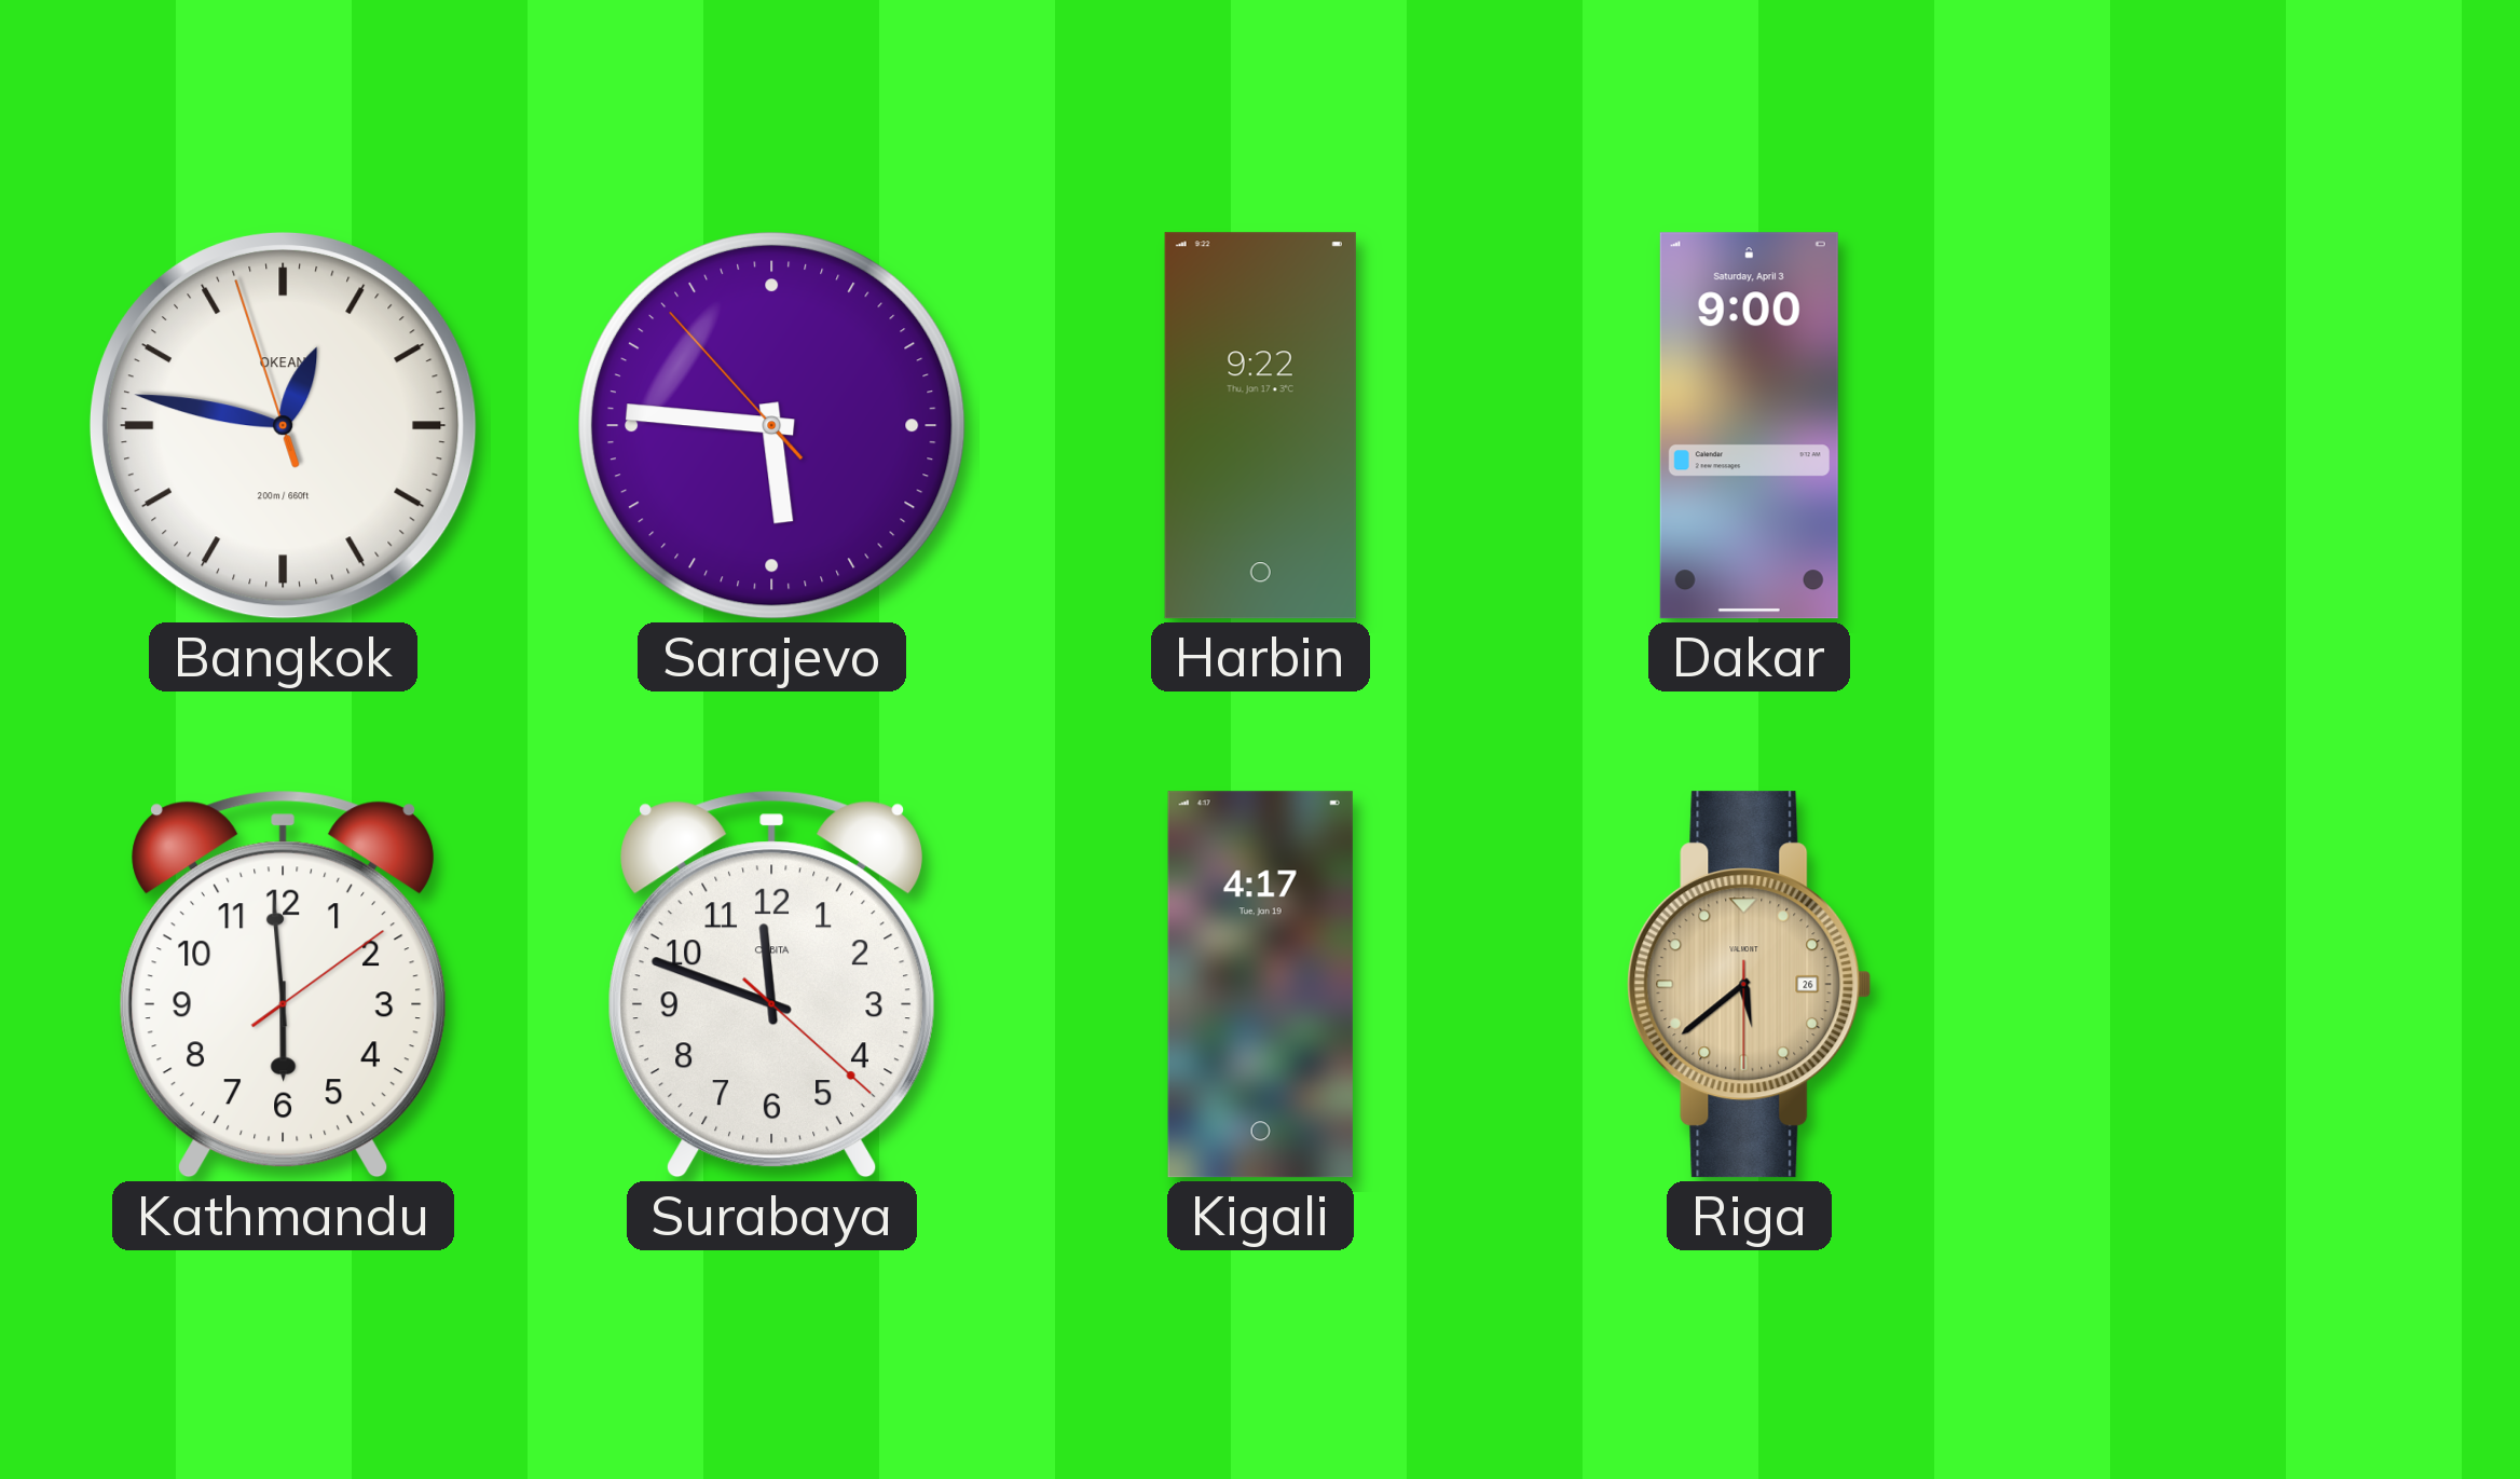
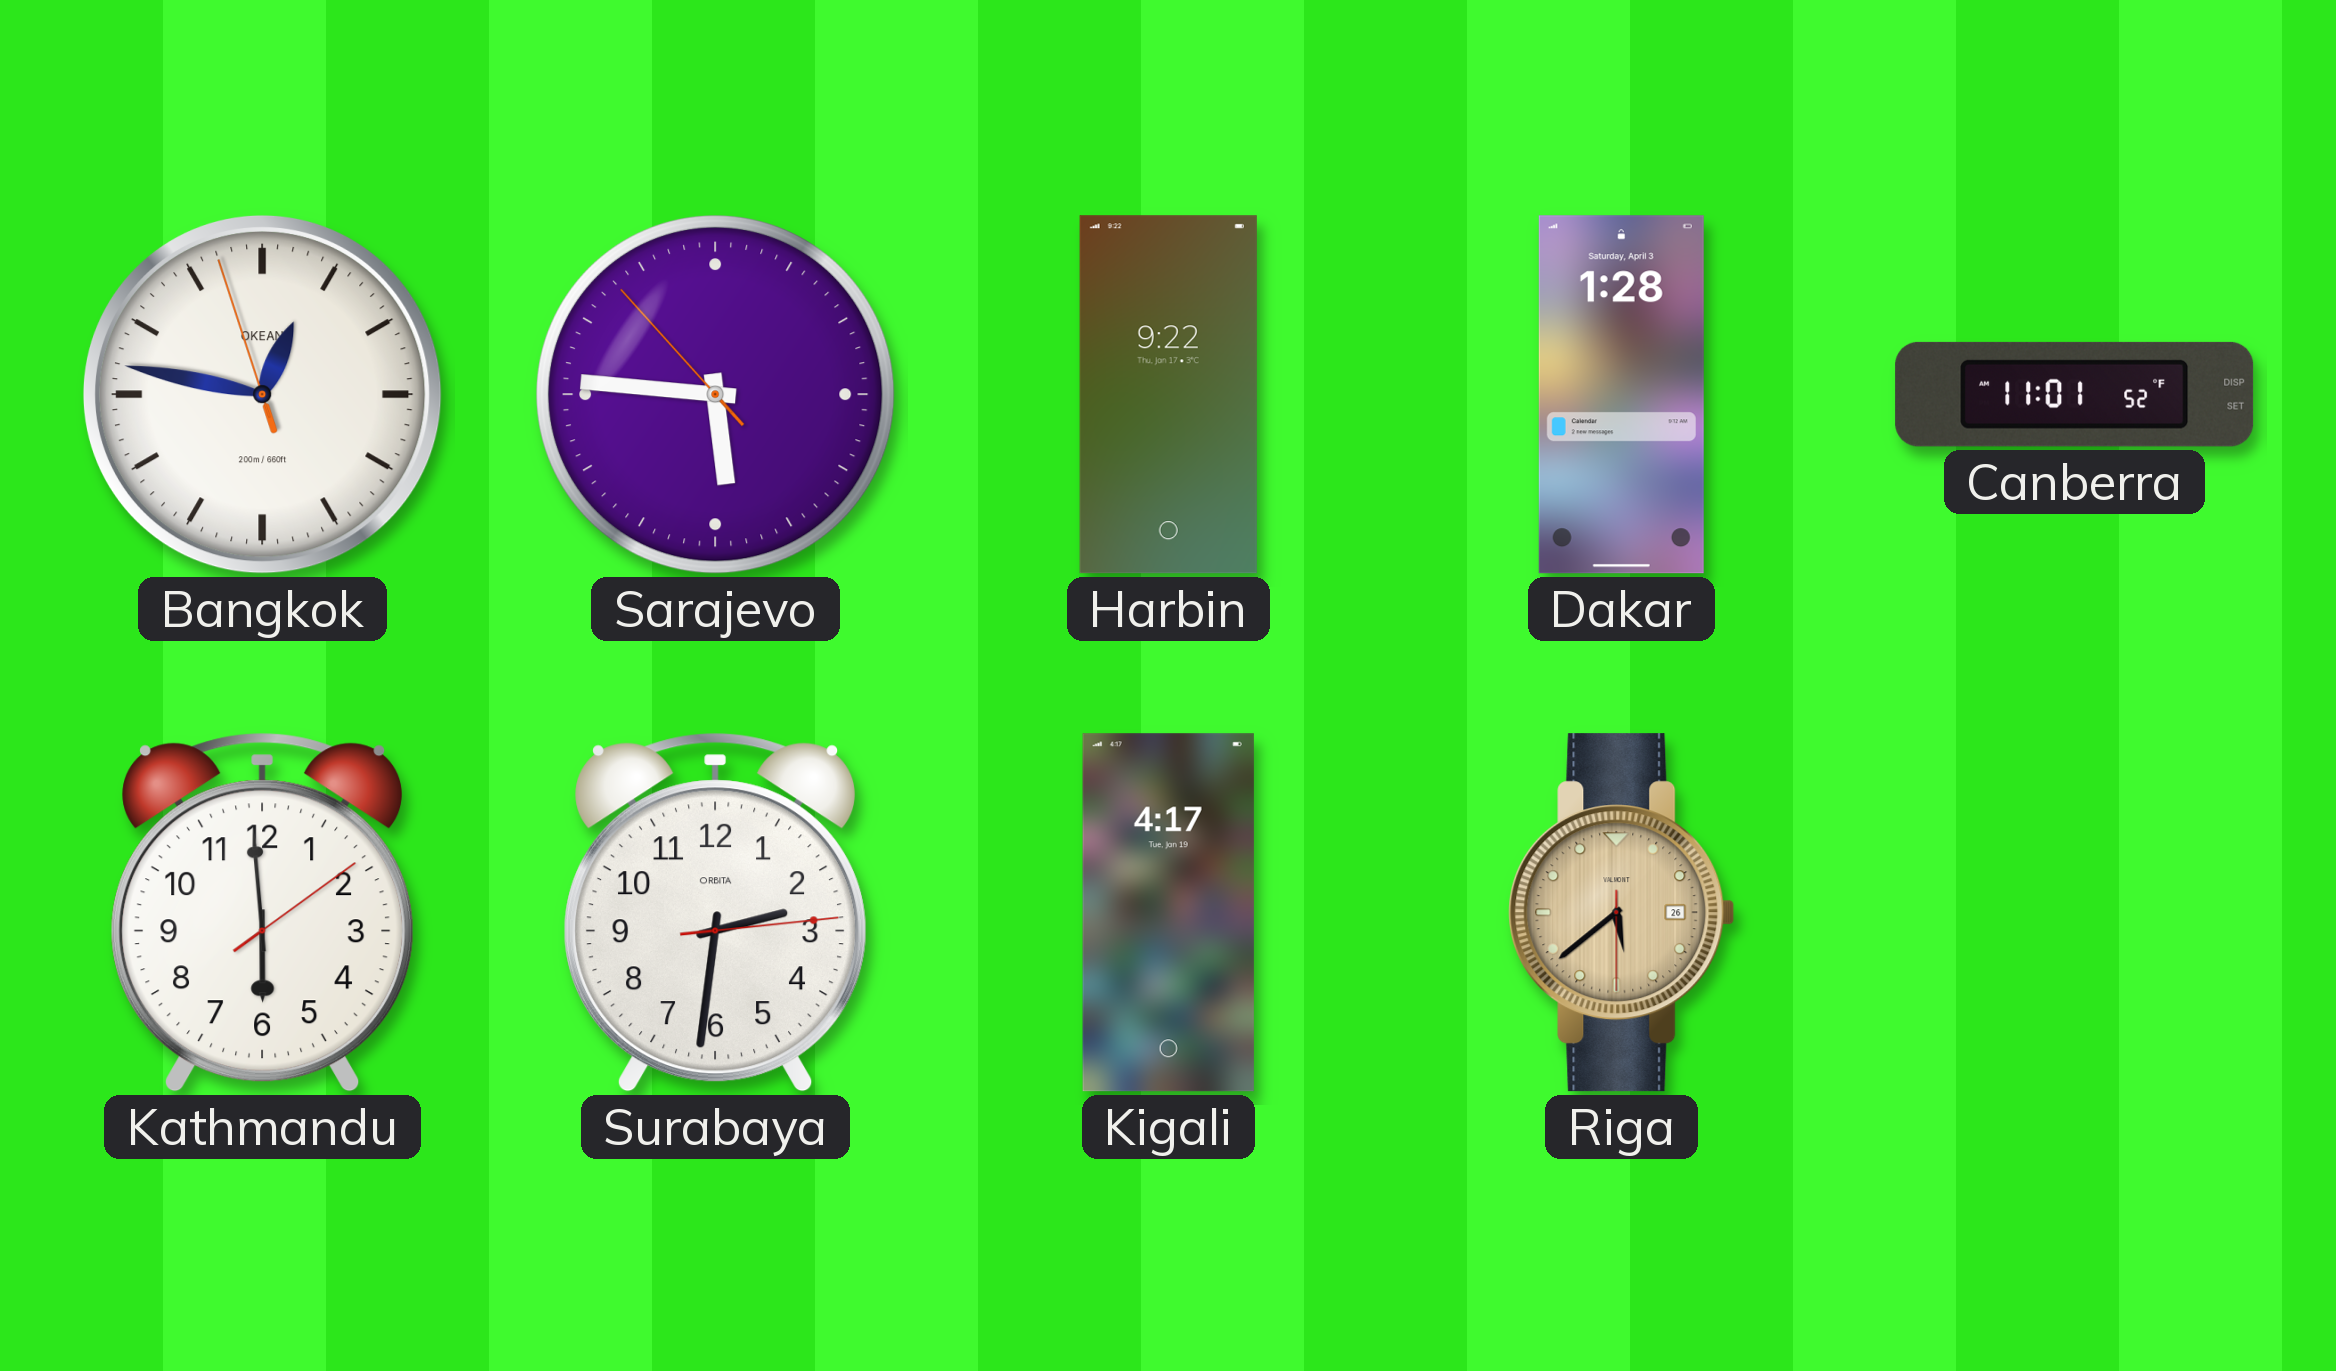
Dakar: 9:00 -> 1:28
Canberra: none -> 11:01
Surabaya: 11:48 -> 2:31
